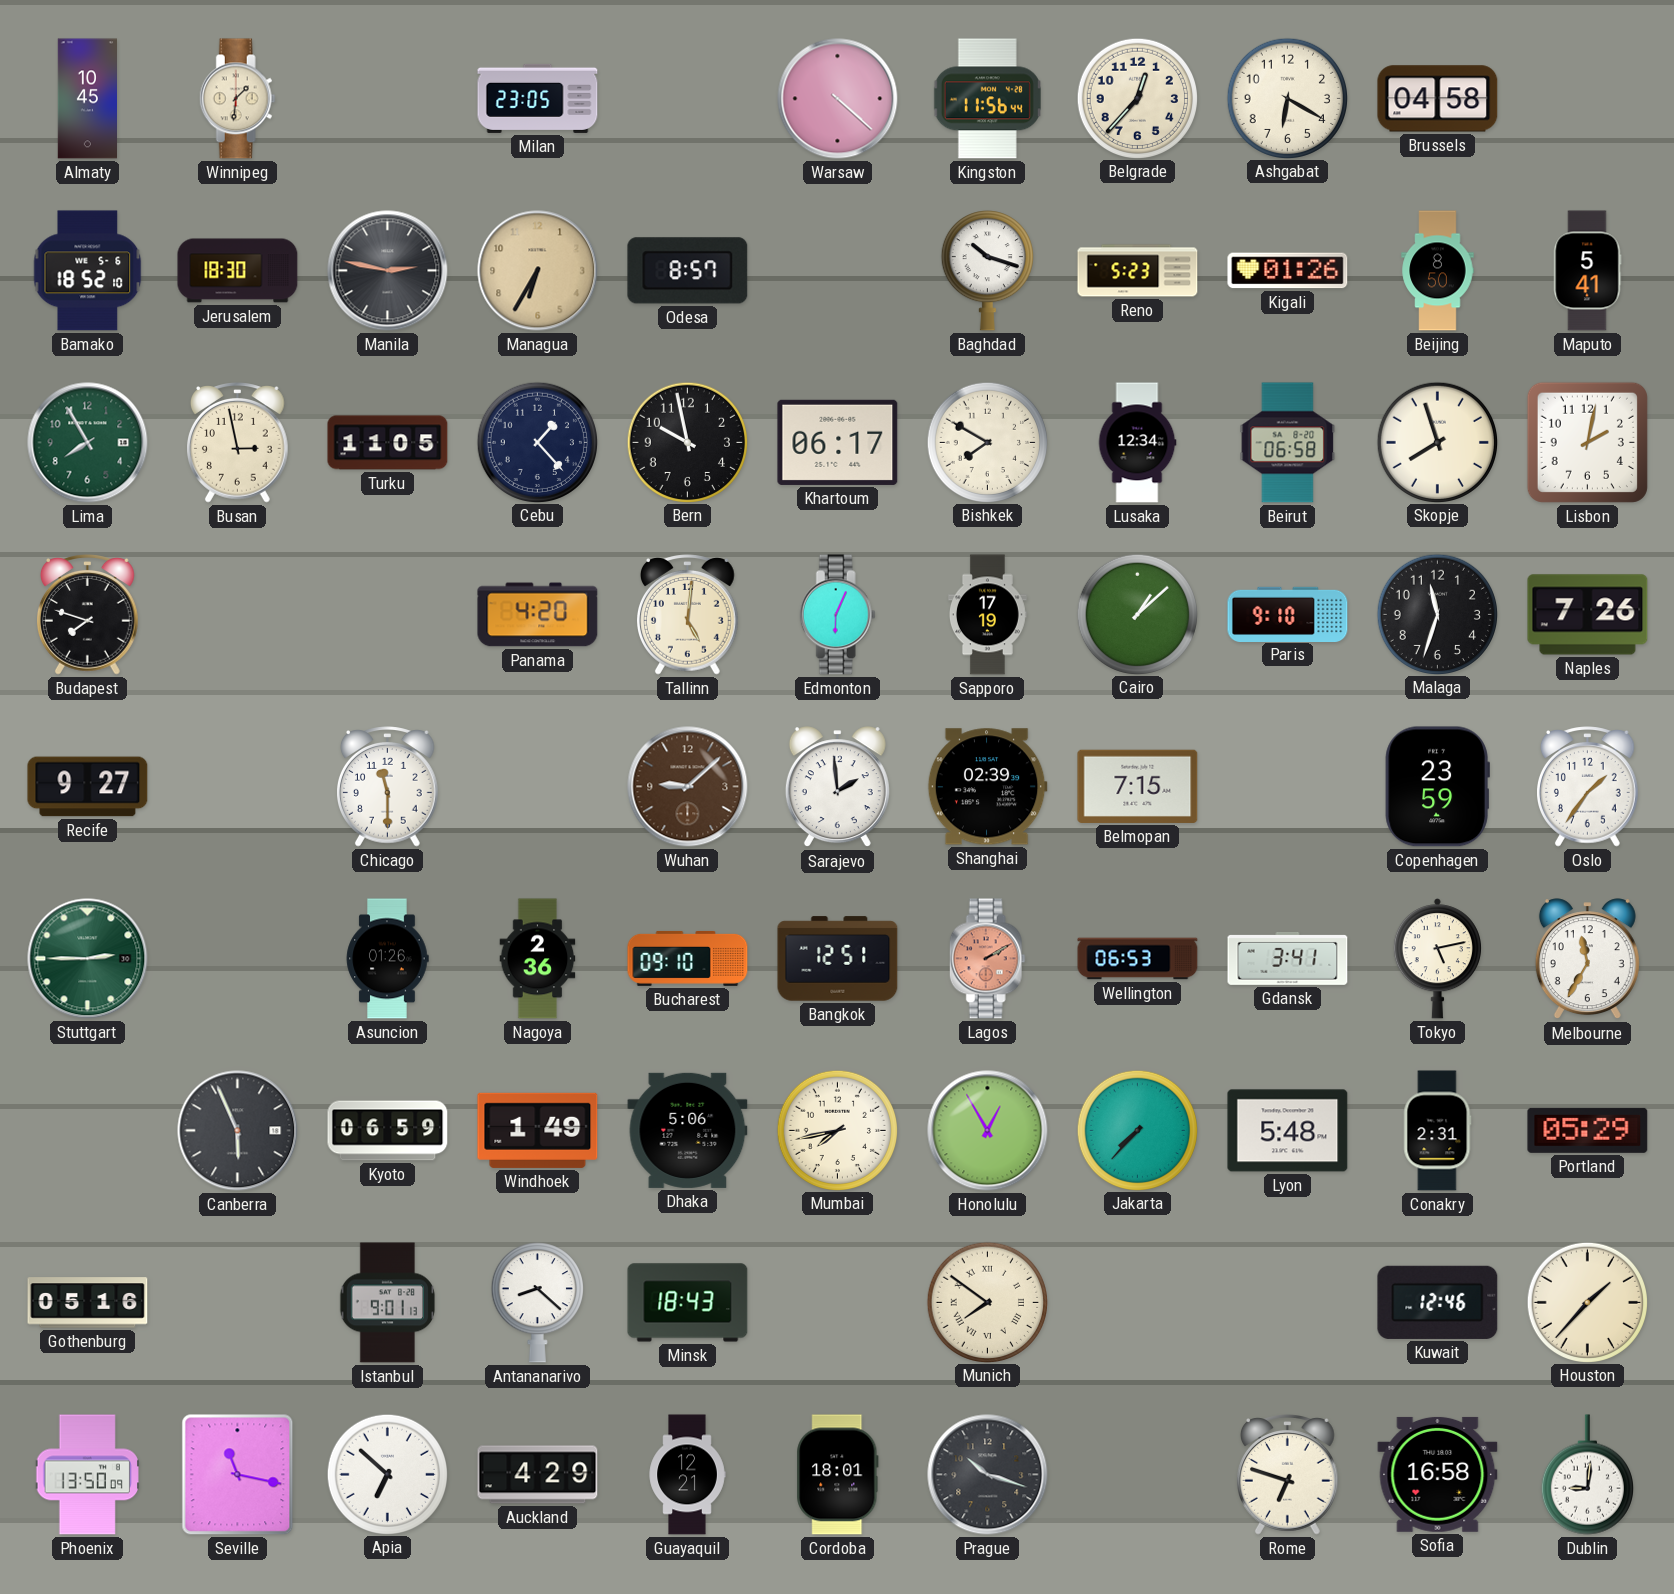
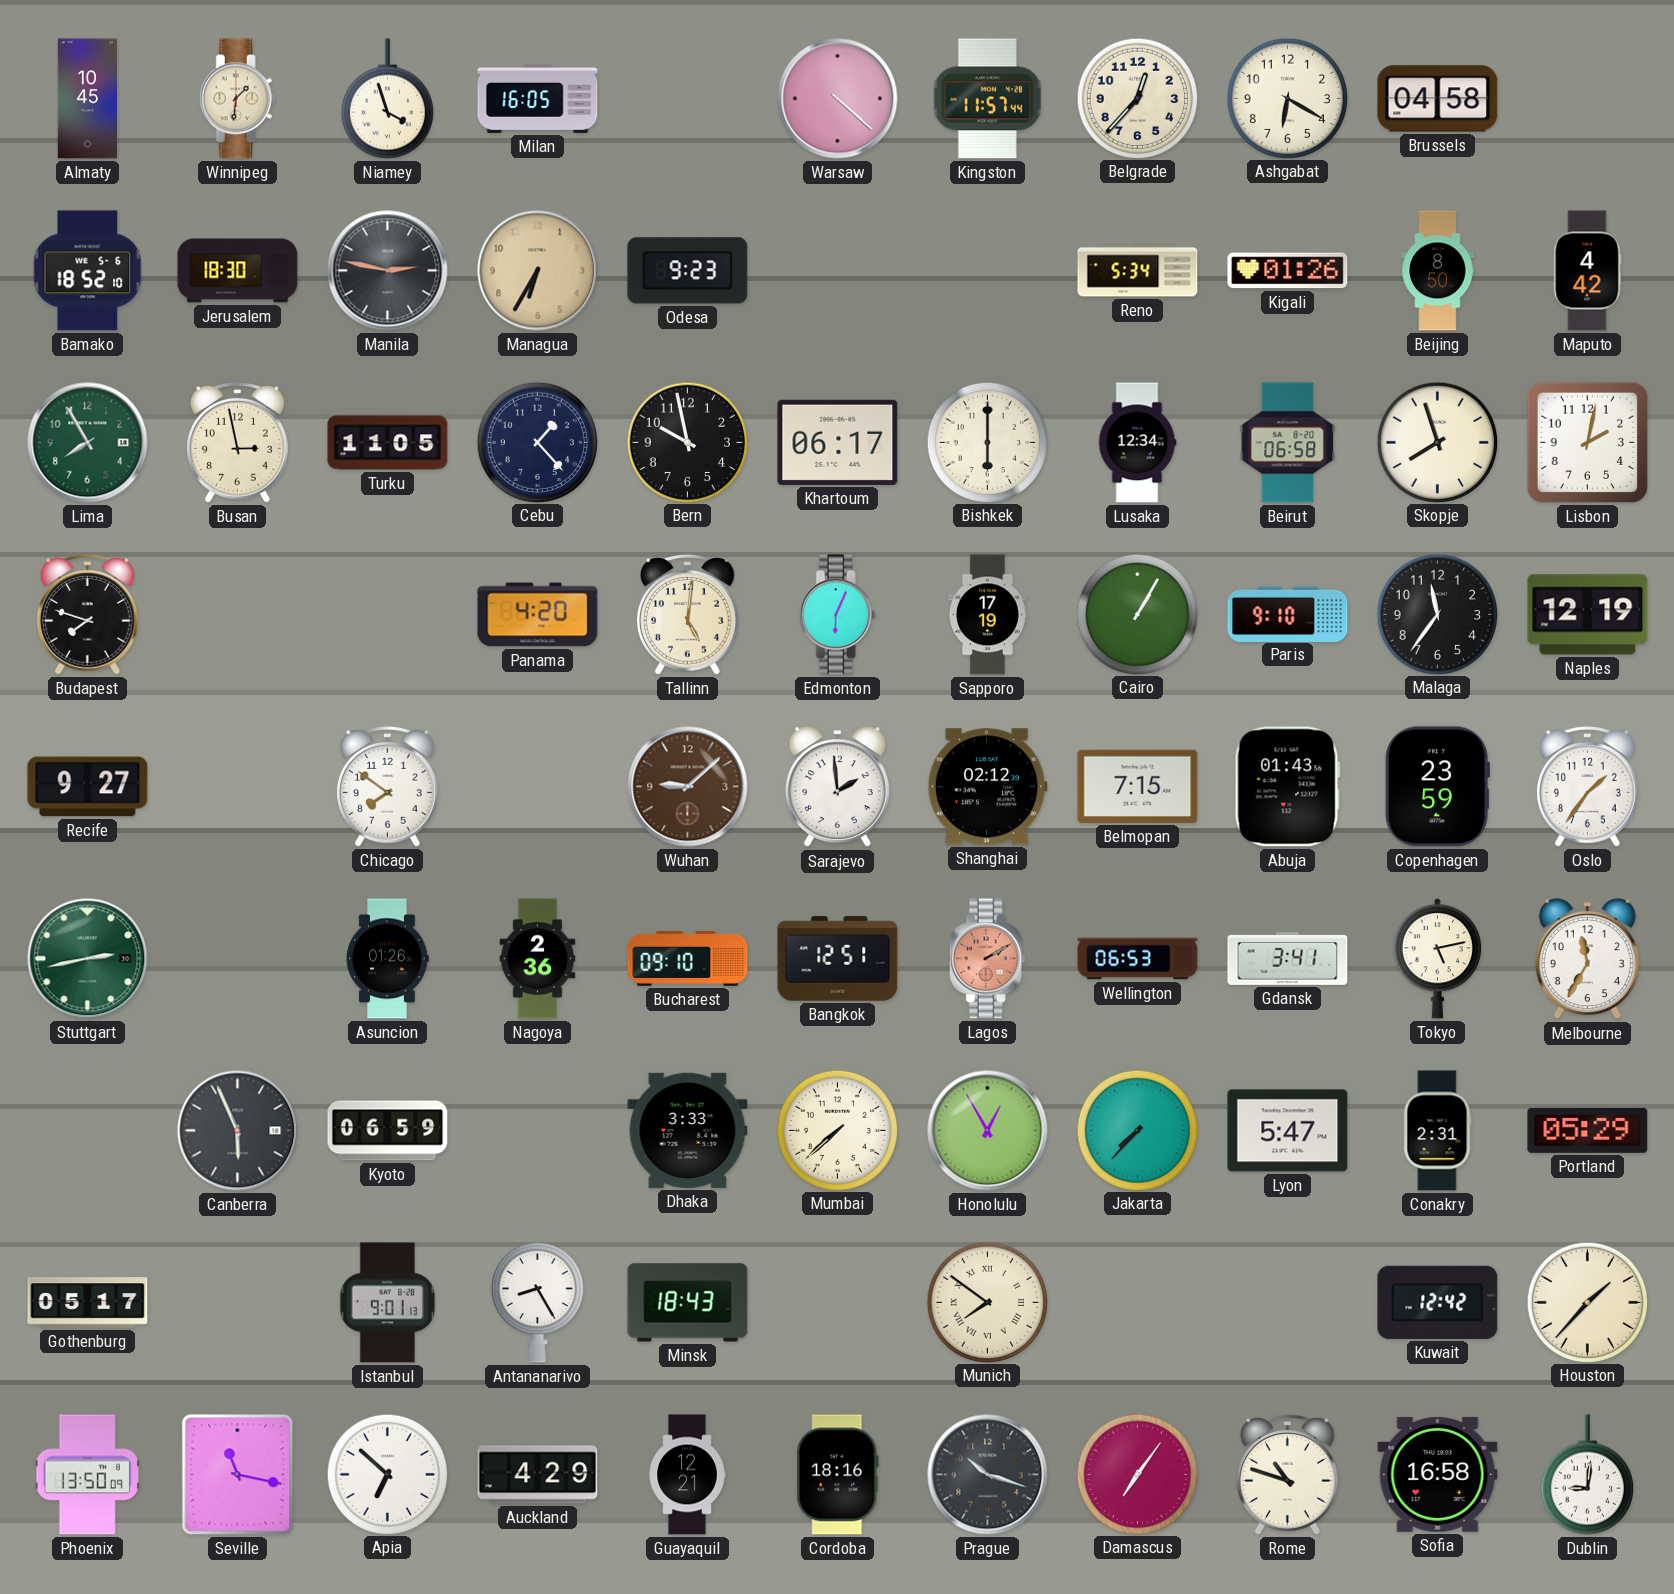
Niamey: none -> 3:57
Milan: 23:05 -> 16:05
Kingston: 11:56 -> 11:57
Odesa: 8:57 -> 9:23
Baghdad: 10:18 -> none
Reno: 5:23 -> 5:34
Maputo: 5:41 -> 4:42
Bishkek: 7:50 -> 6:00
Cairo: 1:08 -> 1:05
Malaga: 11:33 -> 11:36
Naples: 7:26 -> 12:19
Chicago: 11:30 -> 7:51
Shanghai: 02:39 -> 02:12
Abuja: none -> 01:43
Stuttgart: 2:45 -> 2:43
Windhoek: 1:49 -> none
Dhaka: 5:06 -> 3:33
Mumbai: 7:43 -> 7:38
Lyon: 5:48 -> 5:47
Gothenburg: 05:16 -> 05:17
Antananarivo: 8:22 -> 8:25
Kuwait: 12:46 -> 12:42
Cordoba: 18:01 -> 18:16
Damascus: none -> 7:06
Rome: 6:48 -> 10:48
